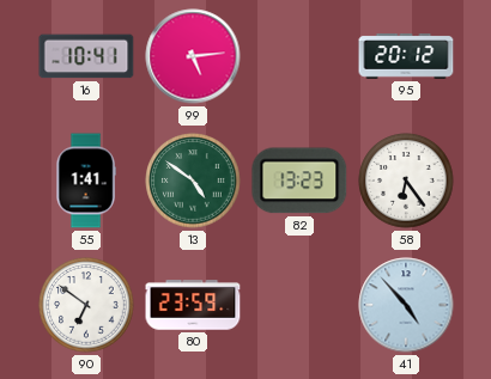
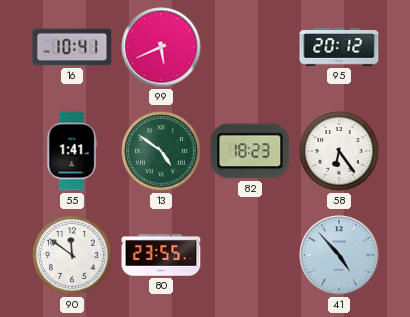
99: 5:14 -> 5:41
82: 13:23 -> 18:23
90: 6:51 -> 11:51
80: 23:59 -> 23:55
